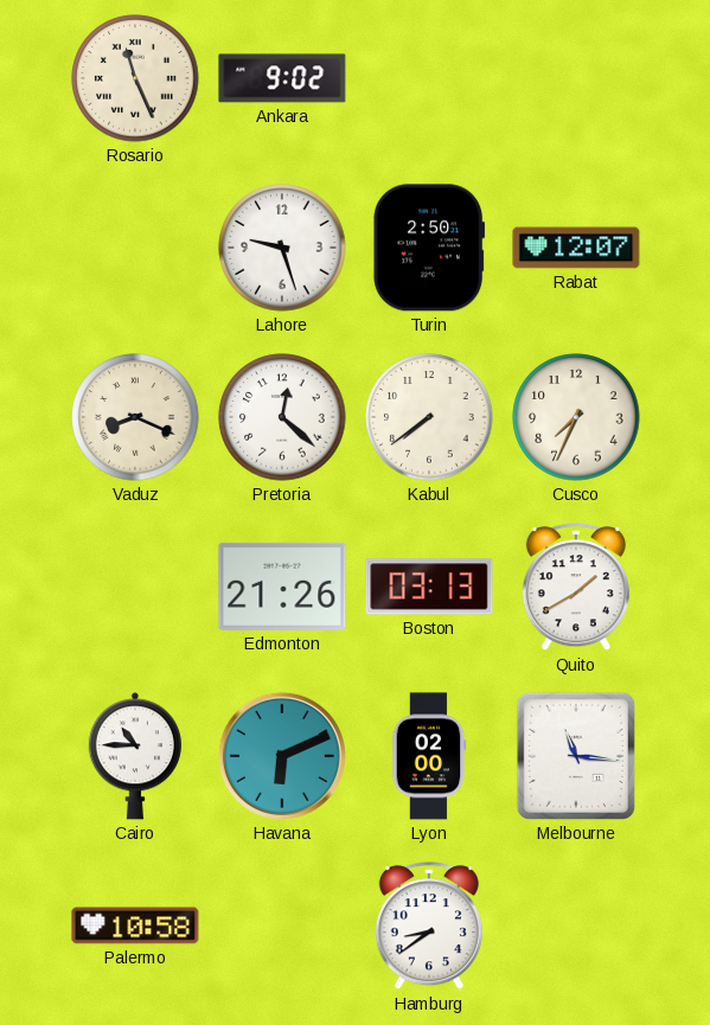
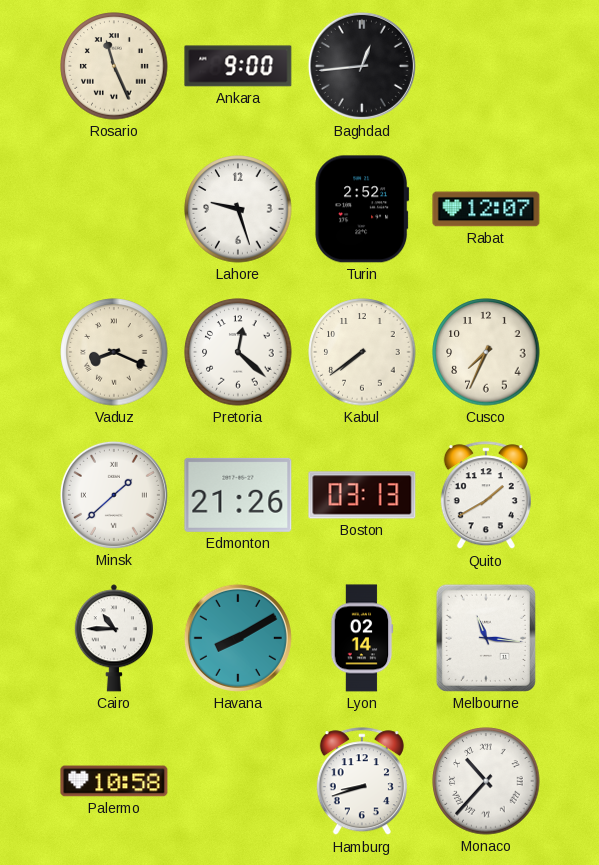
Ankara: 9:02 -> 9:00
Baghdad: none -> 12:44
Turin: 2:50 -> 2:52
Minsk: none -> 1:38
Havana: 6:11 -> 8:10
Lyon: 02:00 -> 02:14
Hamburg: 8:39 -> 8:42
Monaco: none -> 10:37
